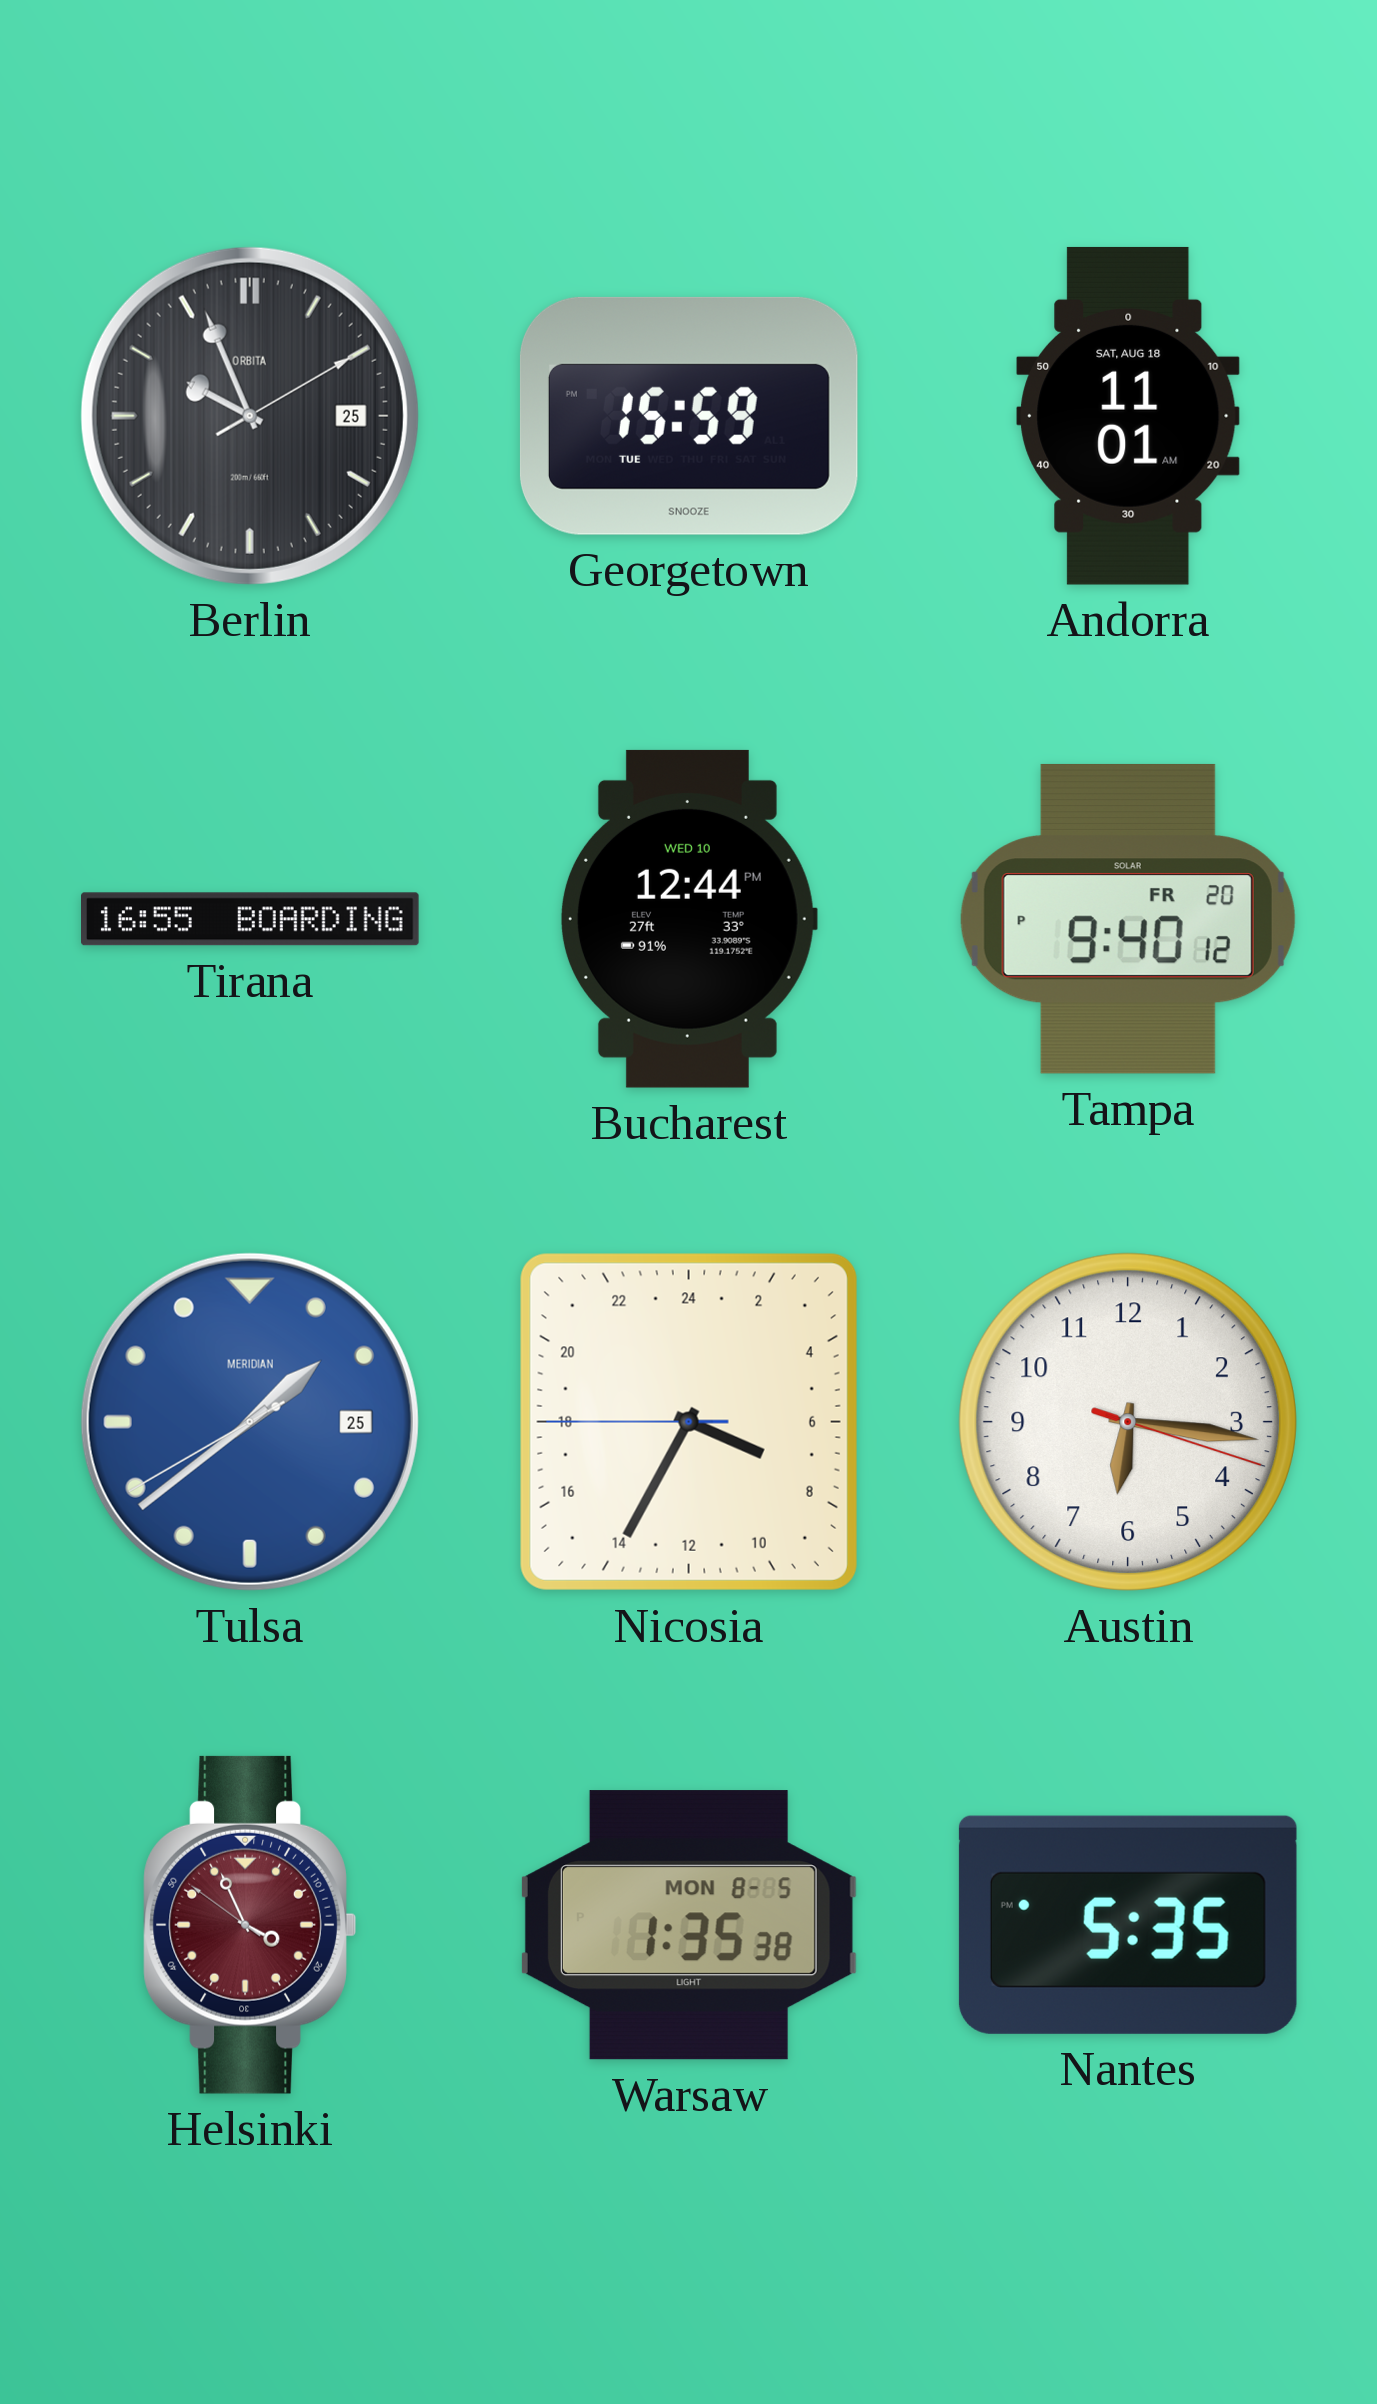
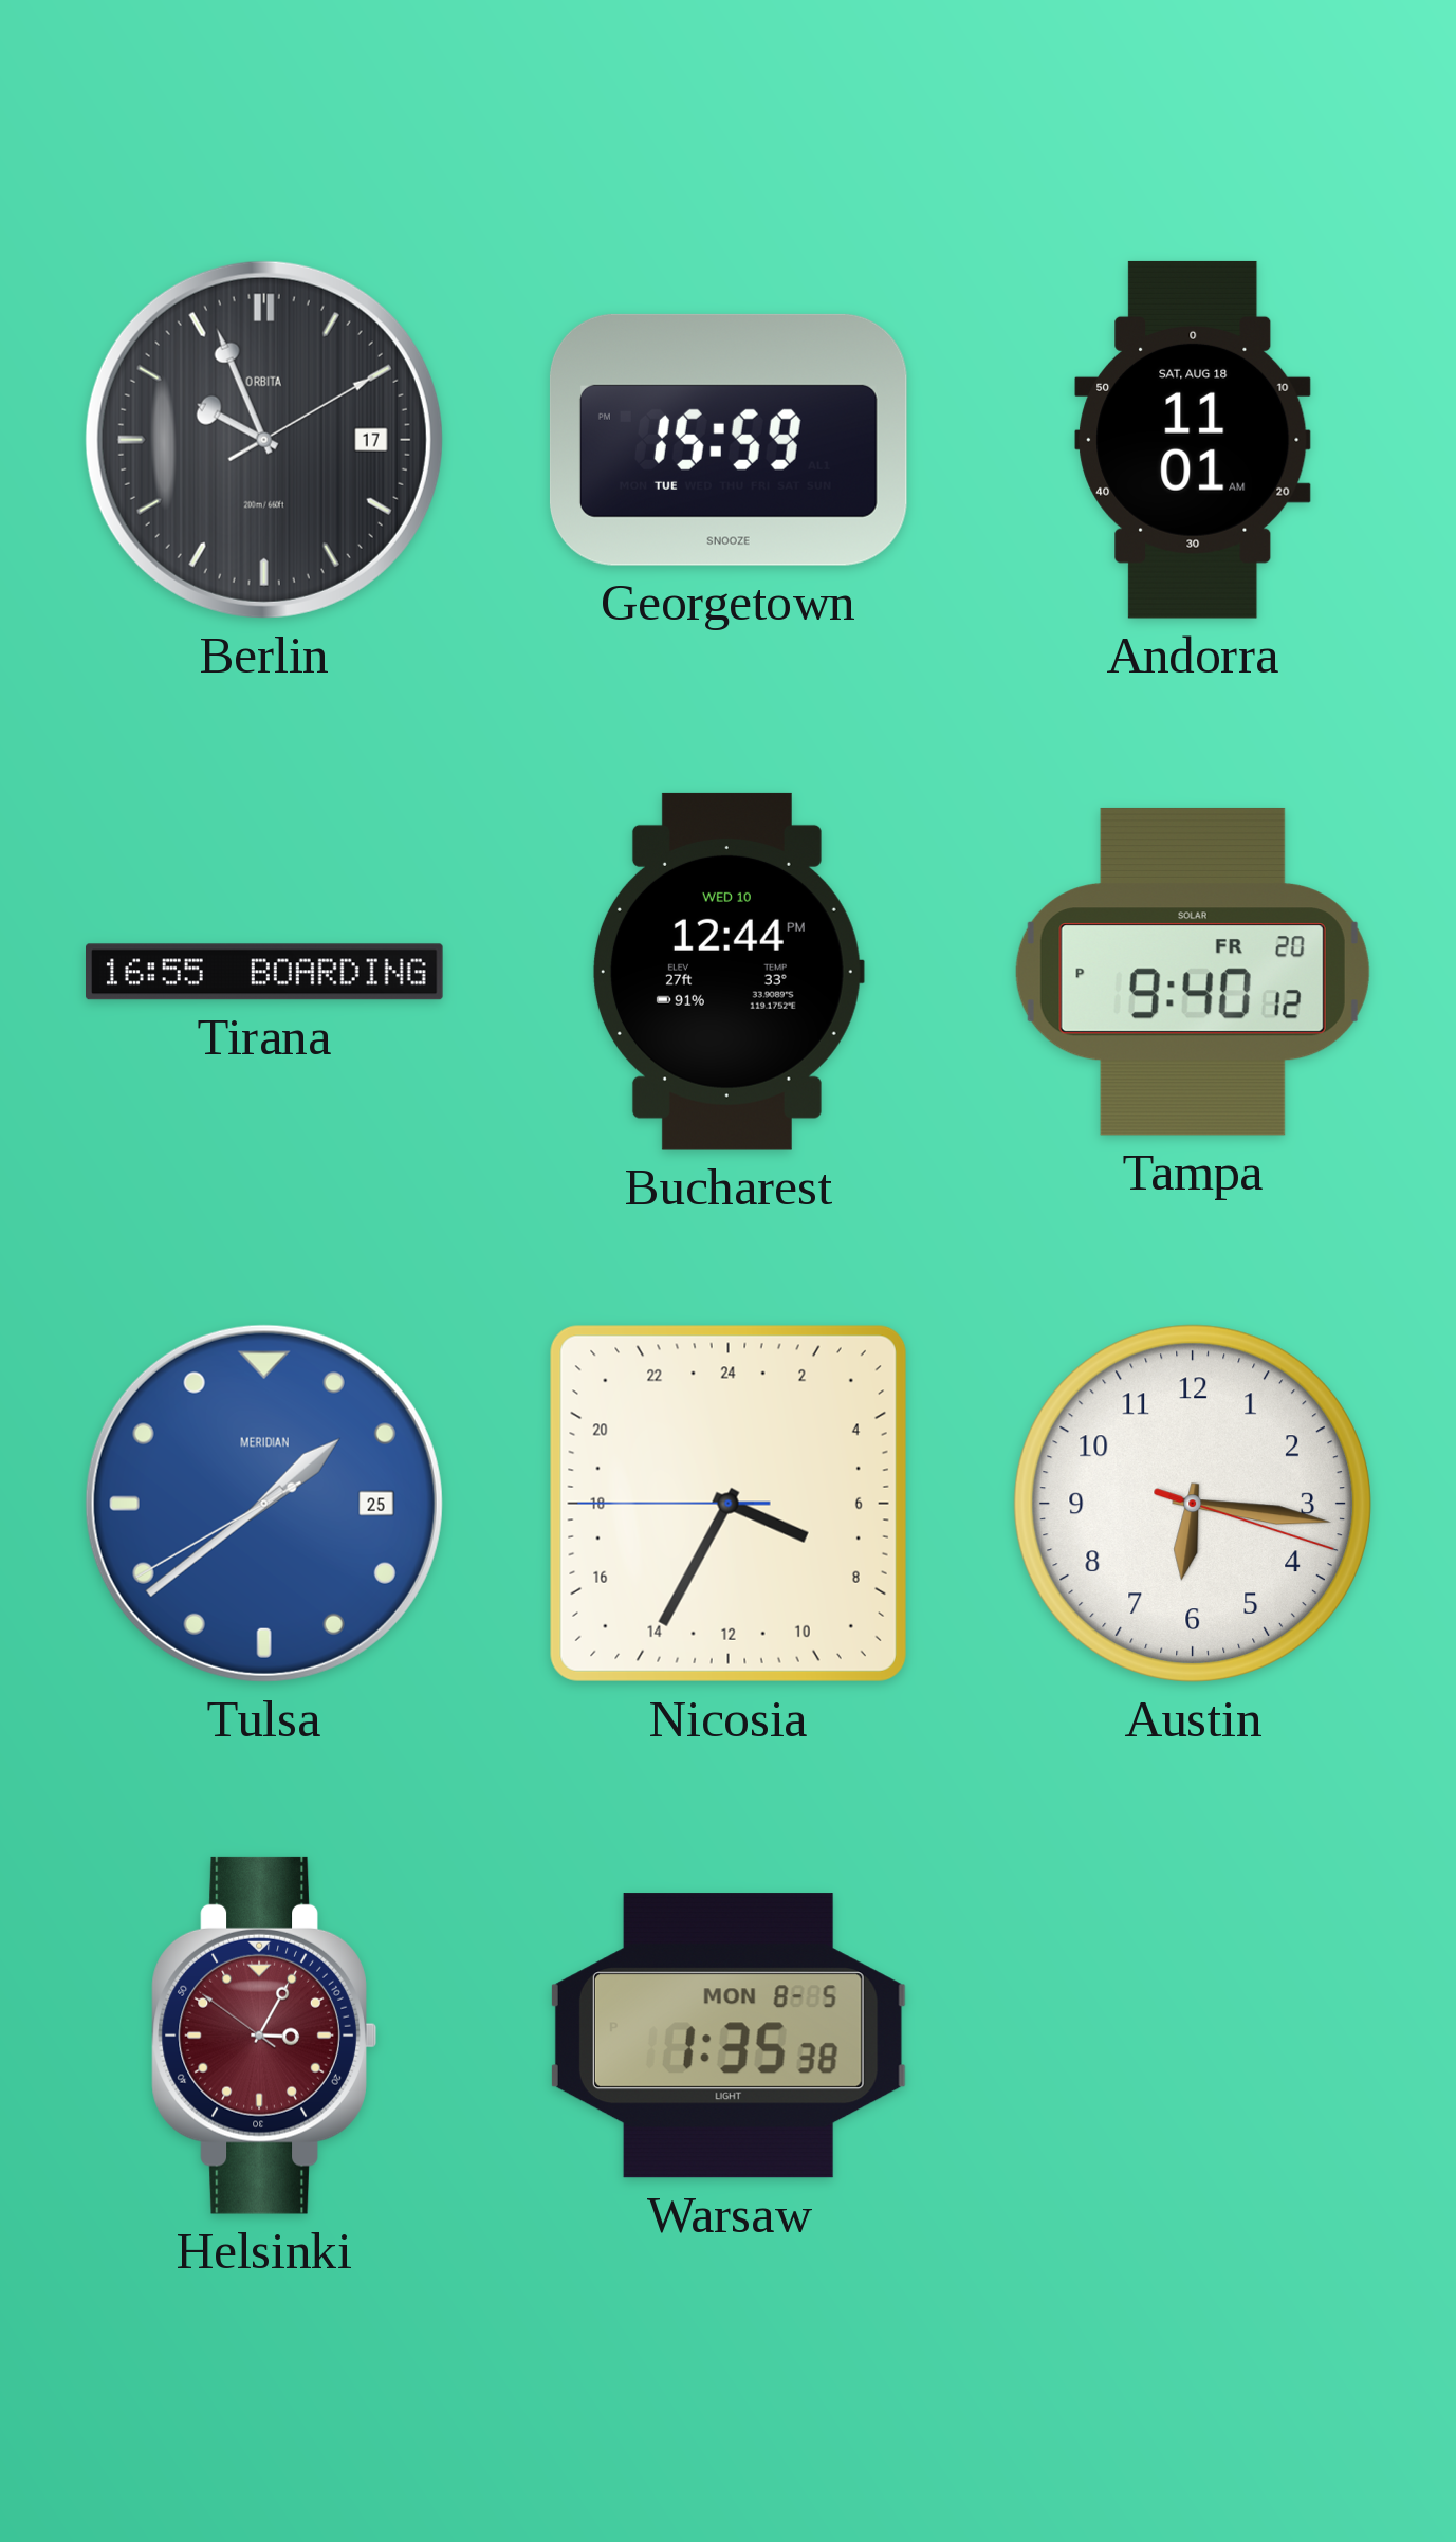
Berlin date: 25 -> 17
Helsinki: 3:55 -> 3:04
Nantes: 5:35 -> none
